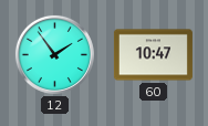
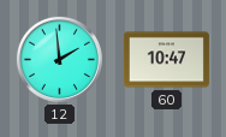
12: 1:54 -> 1:59
